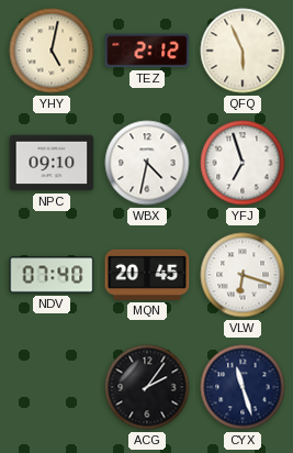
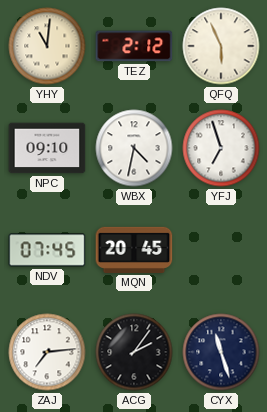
YHY: 5:02 -> 11:01
NDV: 07:40 -> 07:45
VLW: 6:18 -> none
ZAJ: none -> 7:14
